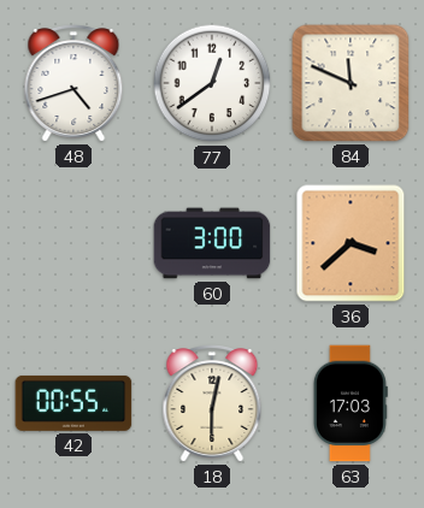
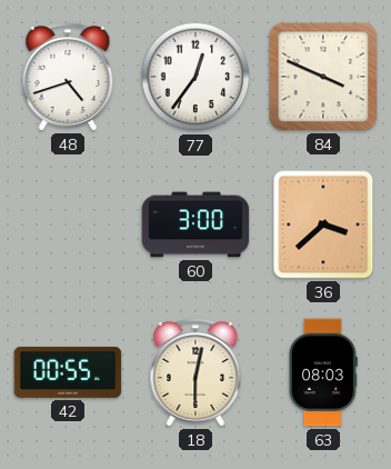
77: 12:39 -> 12:36
84: 11:49 -> 3:49
63: 17:03 -> 08:03
